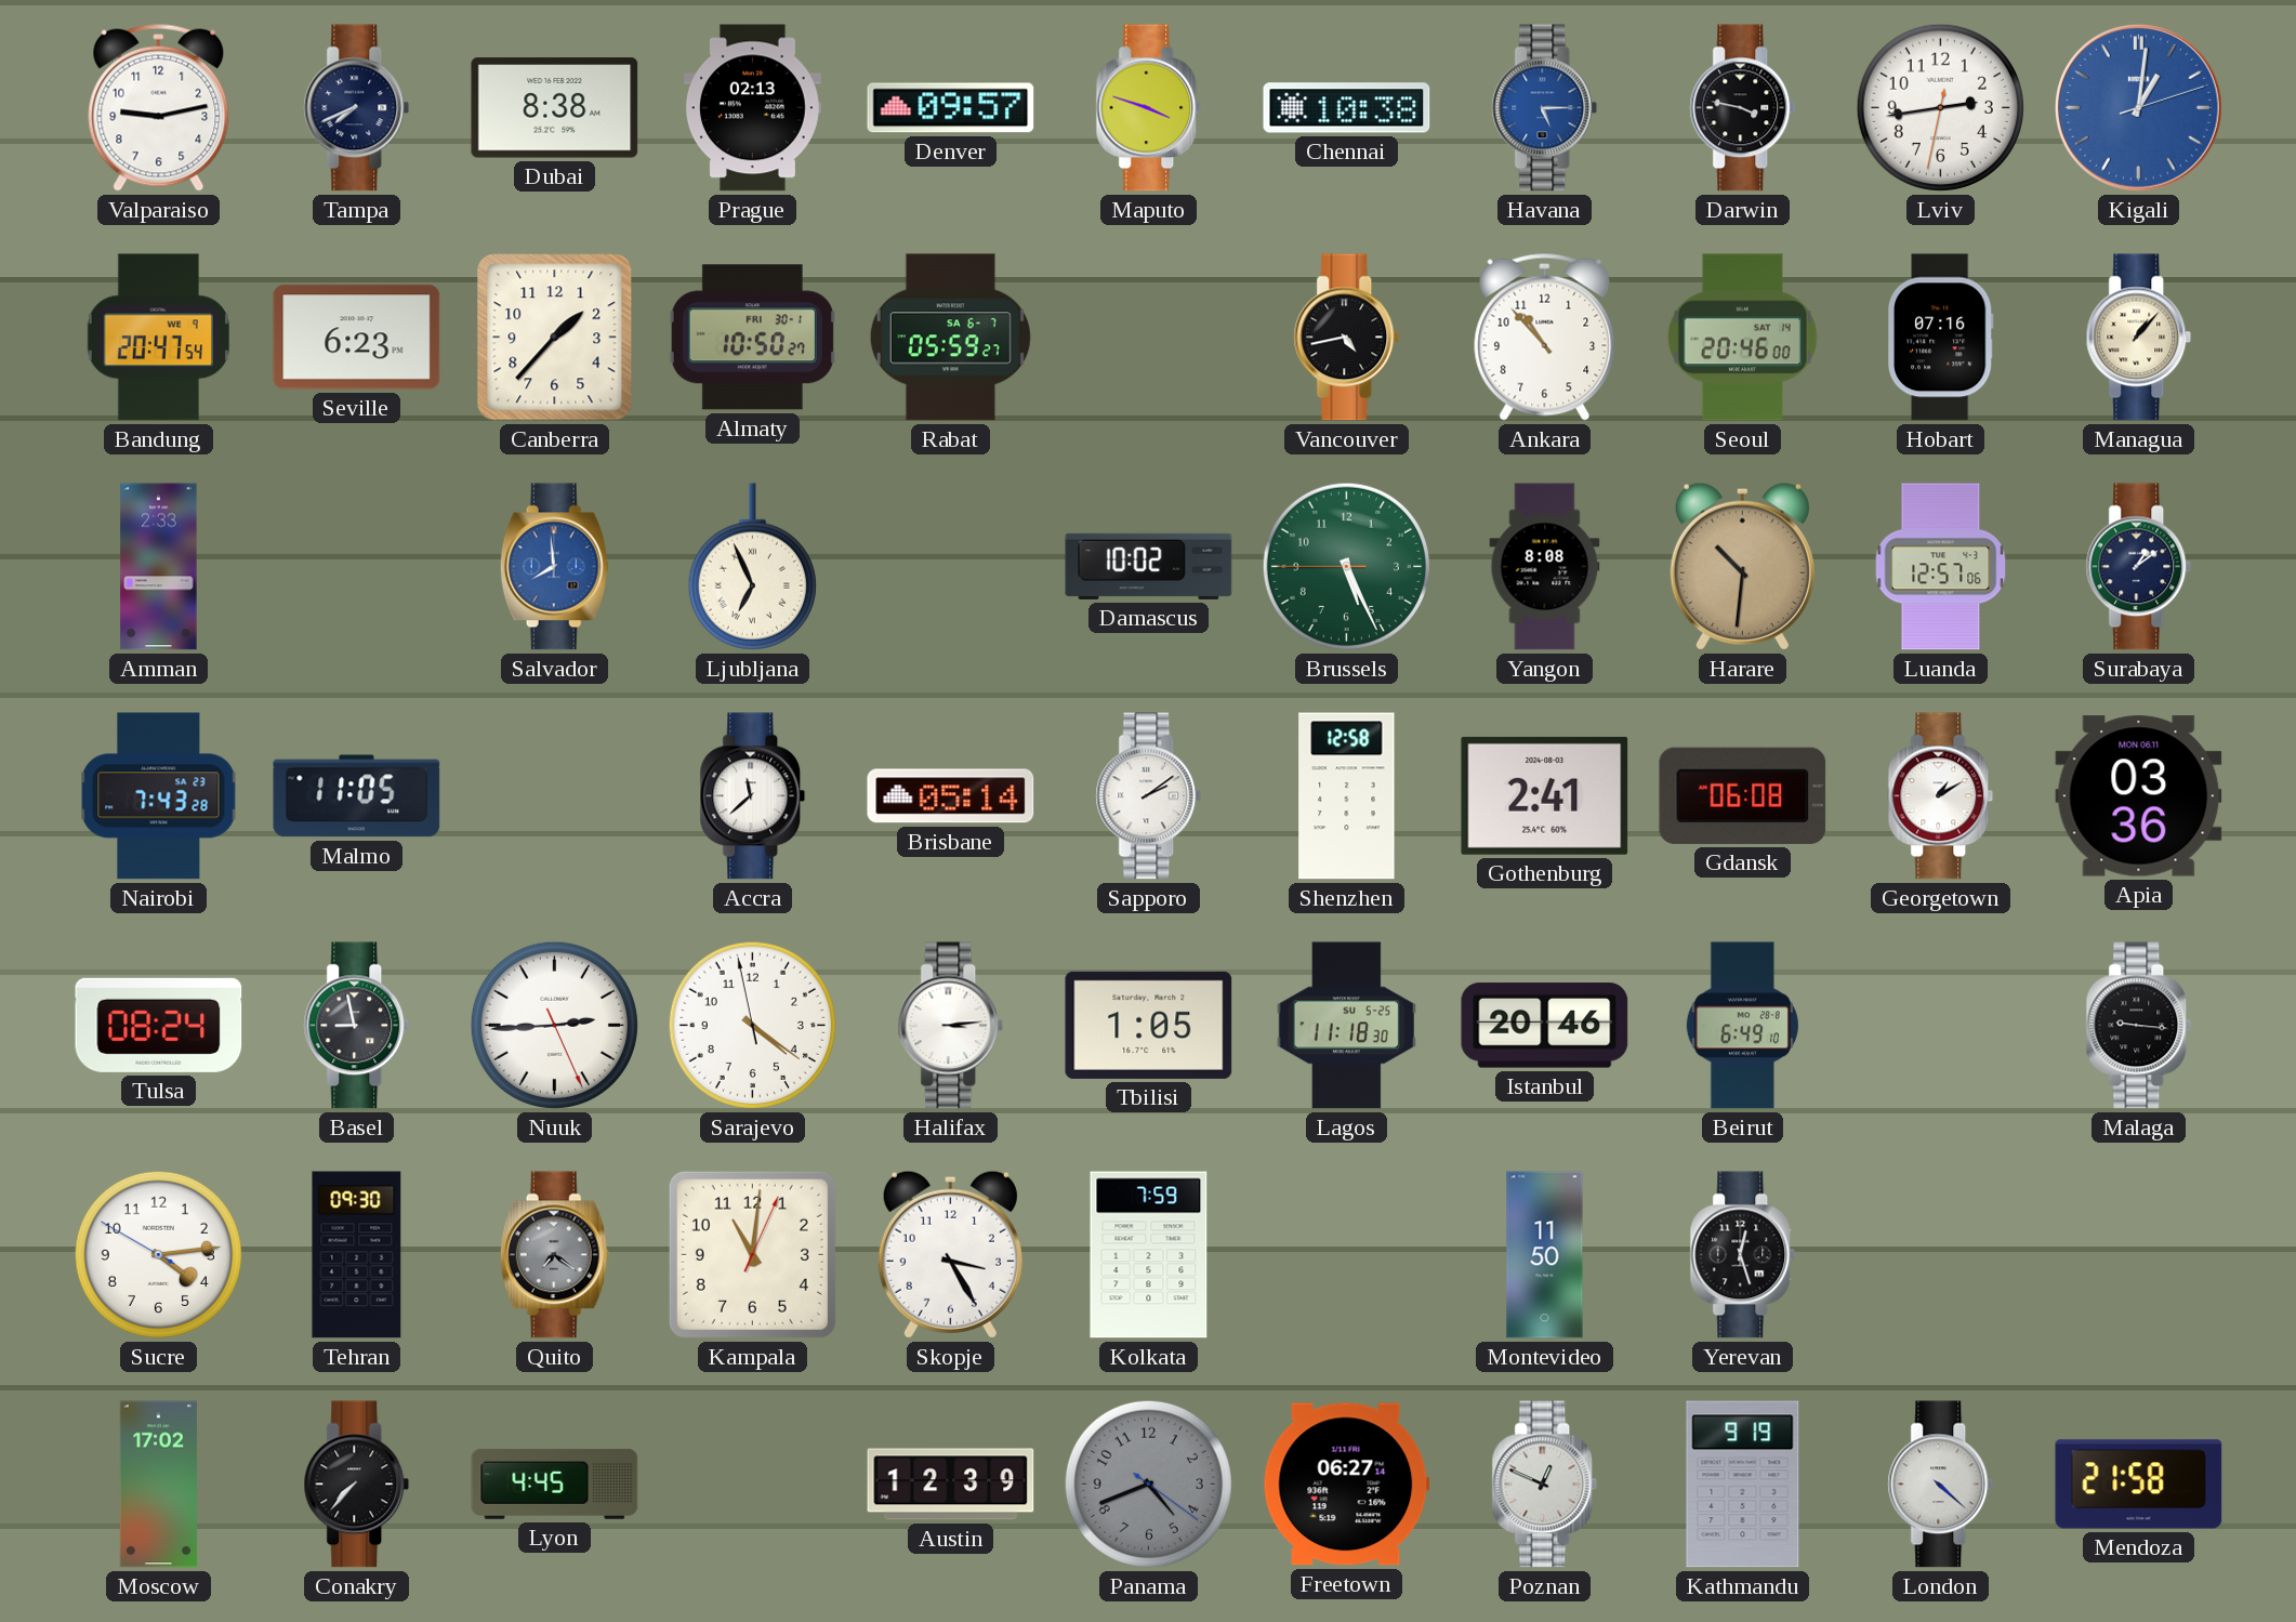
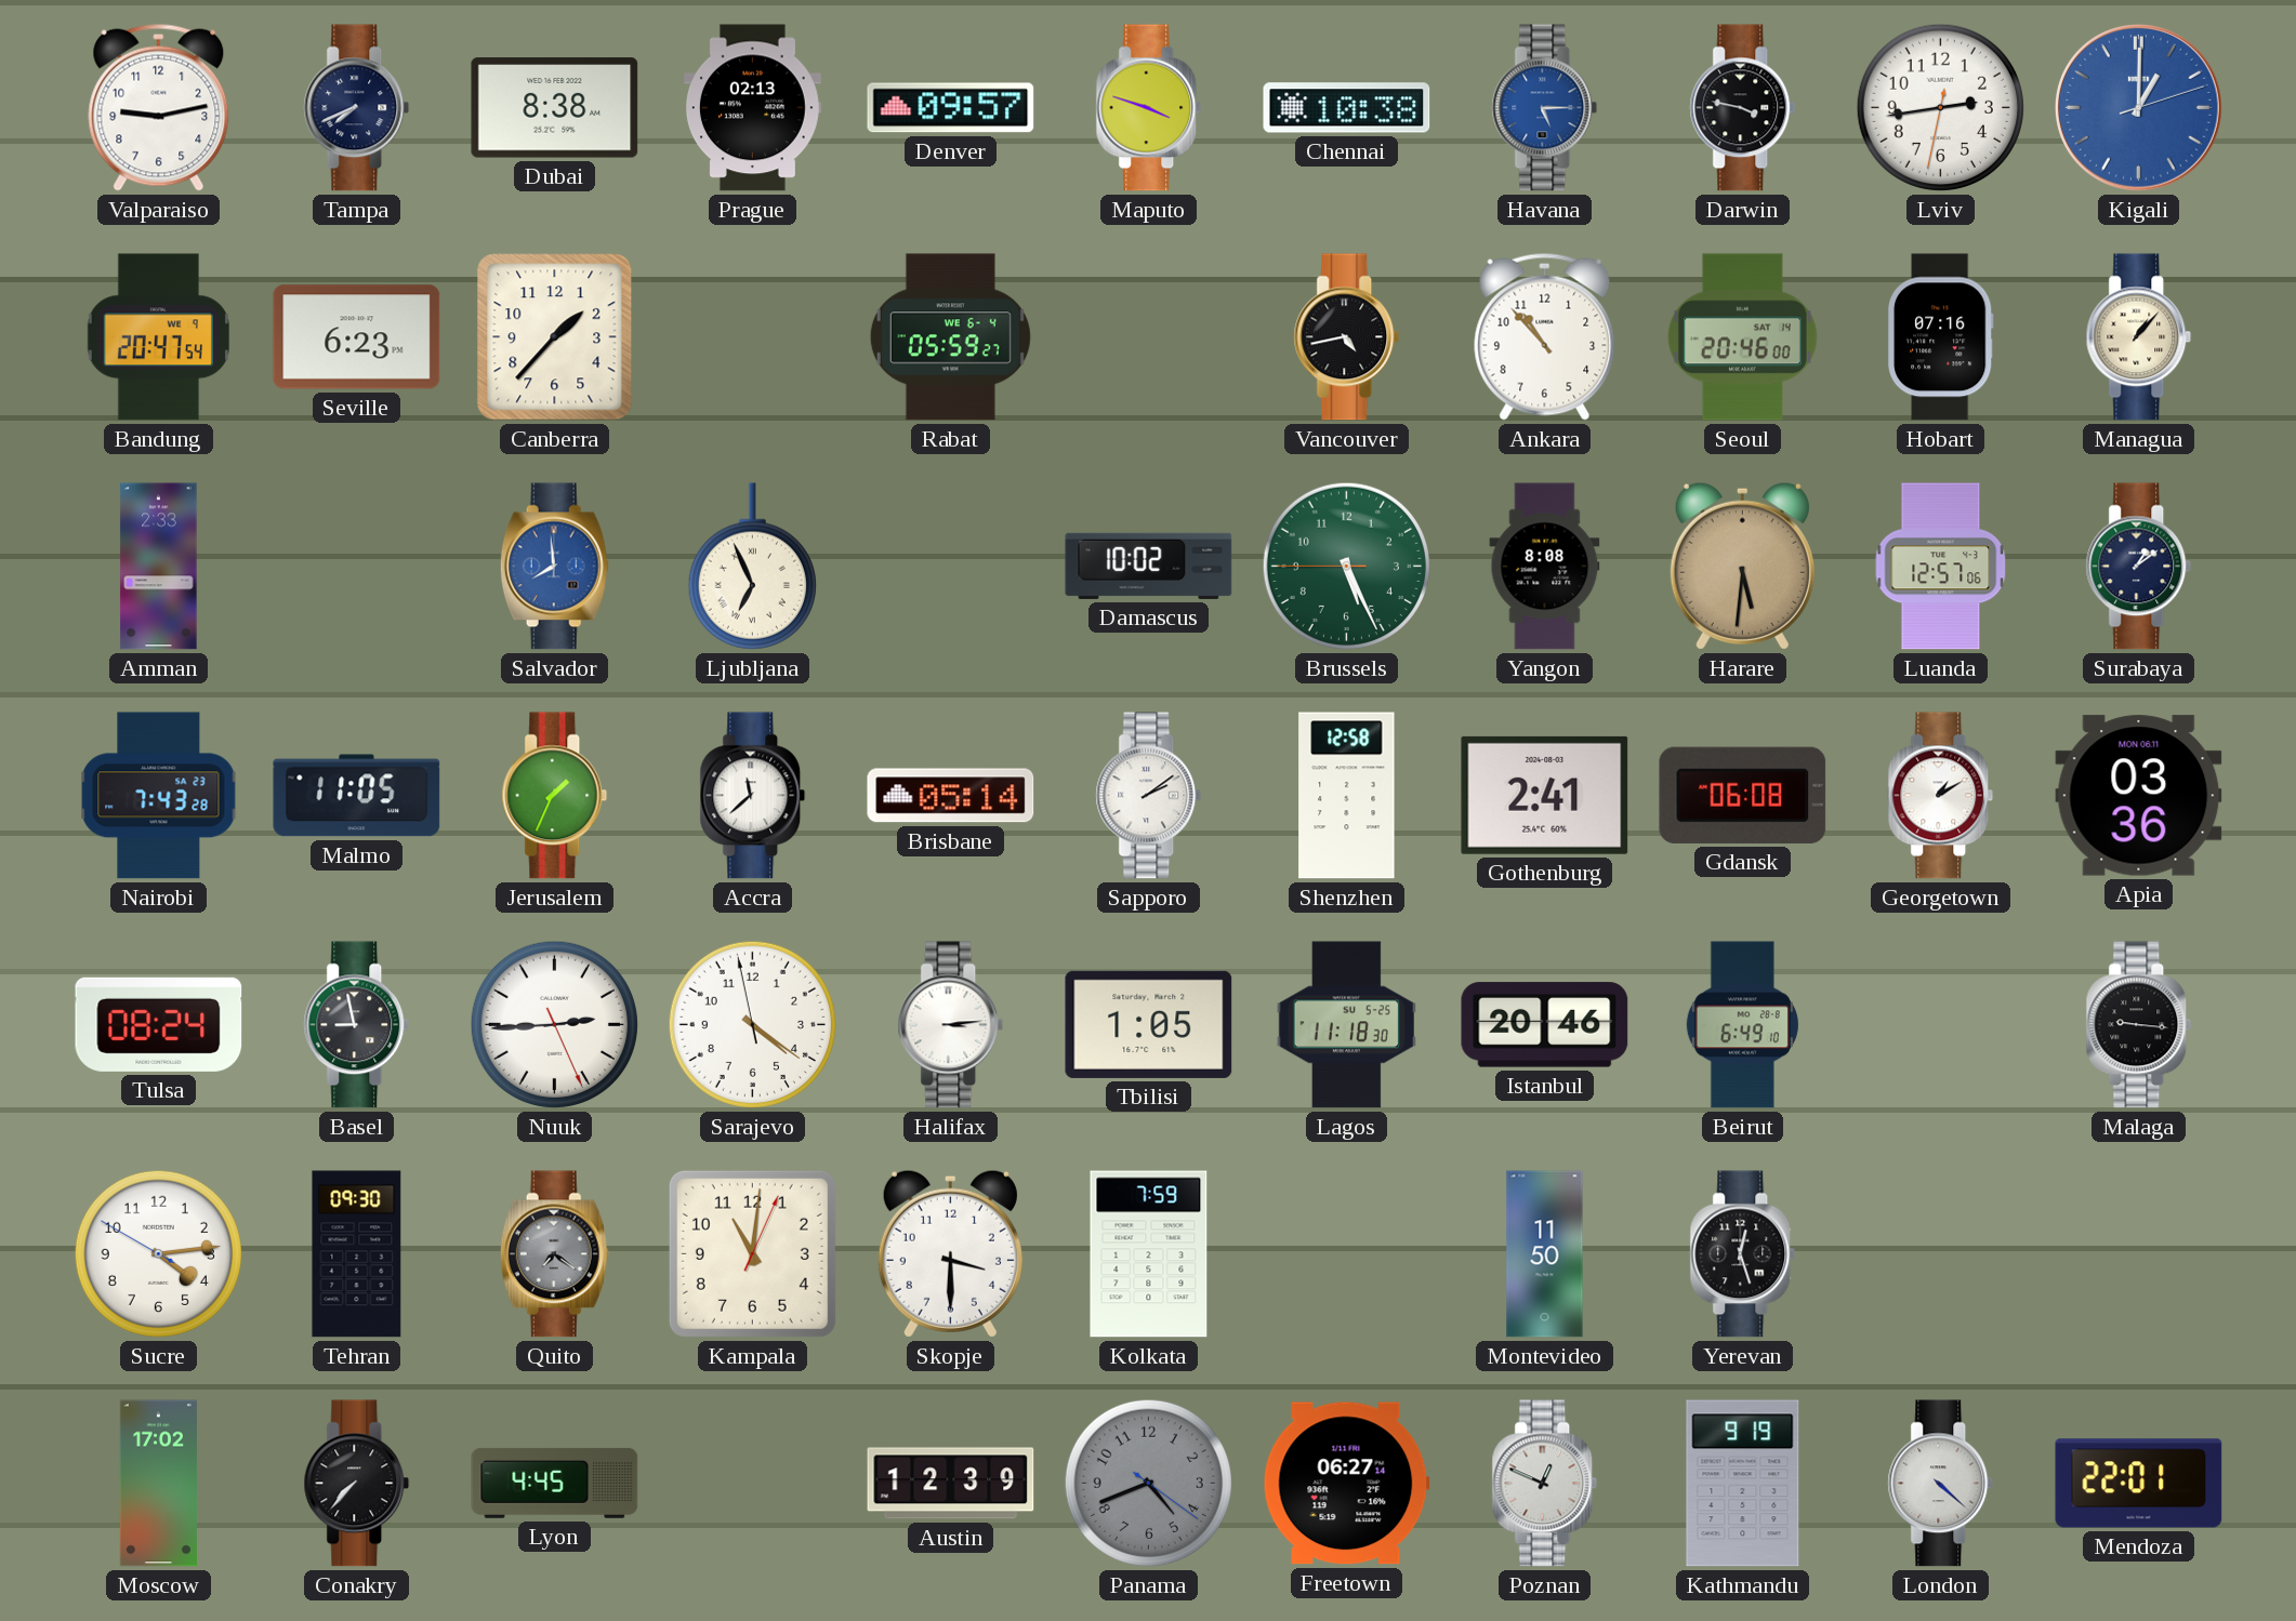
Kigali: 1:01 -> 1:00
Almaty: 10:50 -> none
Rabat date: SA 6-7 -> WE 6-4
Harare: 10:31 -> 5:31
Jerusalem: none -> 1:34
Skopje: 3:25 -> 3:30
Mendoza: 21:58 -> 22:01
